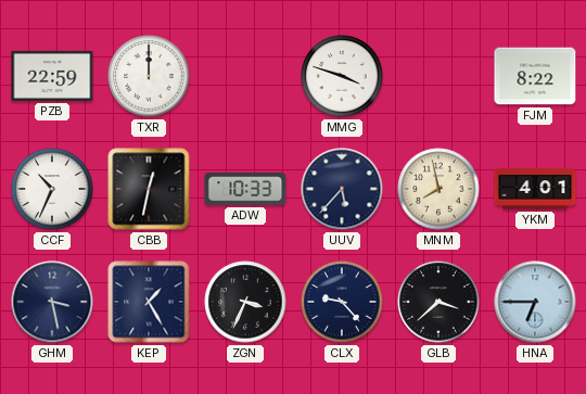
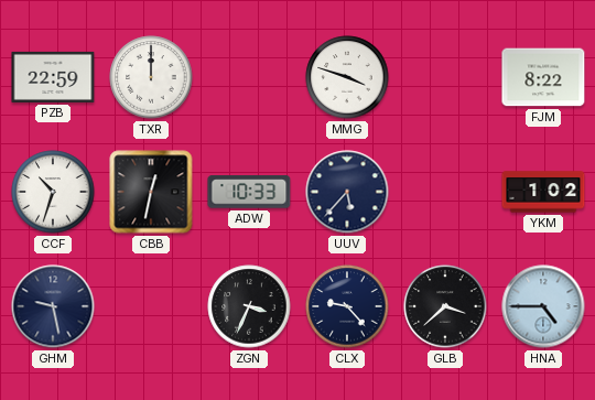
CCF: 10:34 -> 10:33
MNM: 7:58 -> none
YKM: 4:01 -> 1:02
GHM: 3:28 -> 9:28
KEP: 1:25 -> none
HNA: 6:45 -> 4:45
